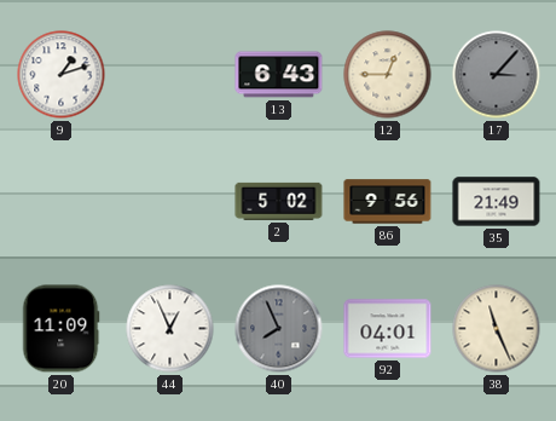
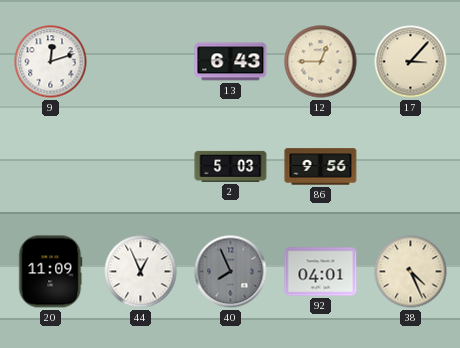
9: 1:12 -> 12:12
17 dial: grey -> cream
2: 5:02 -> 5:03
35: 21:49 -> none
38: 11:26 -> 4:26
